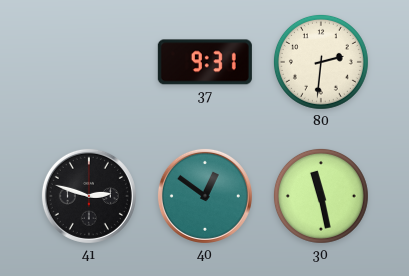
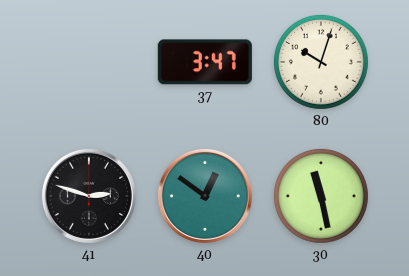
37: 9:31 -> 3:47
80: 2:31 -> 10:03
